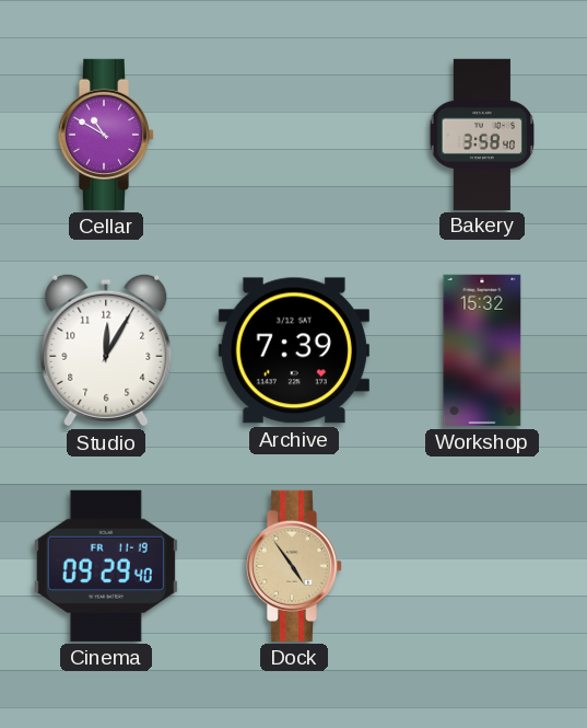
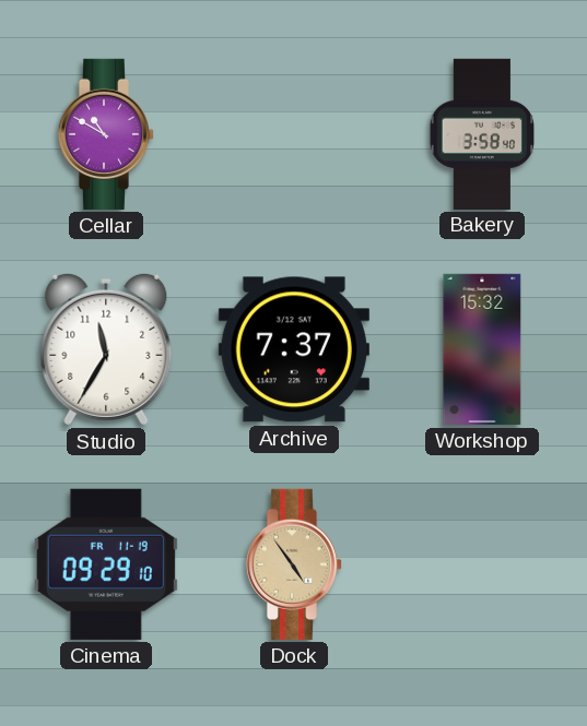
Studio: 12:05 -> 11:35
Archive: 7:39 -> 7:37
Cinema: 09:29:40 -> 09:29:10
